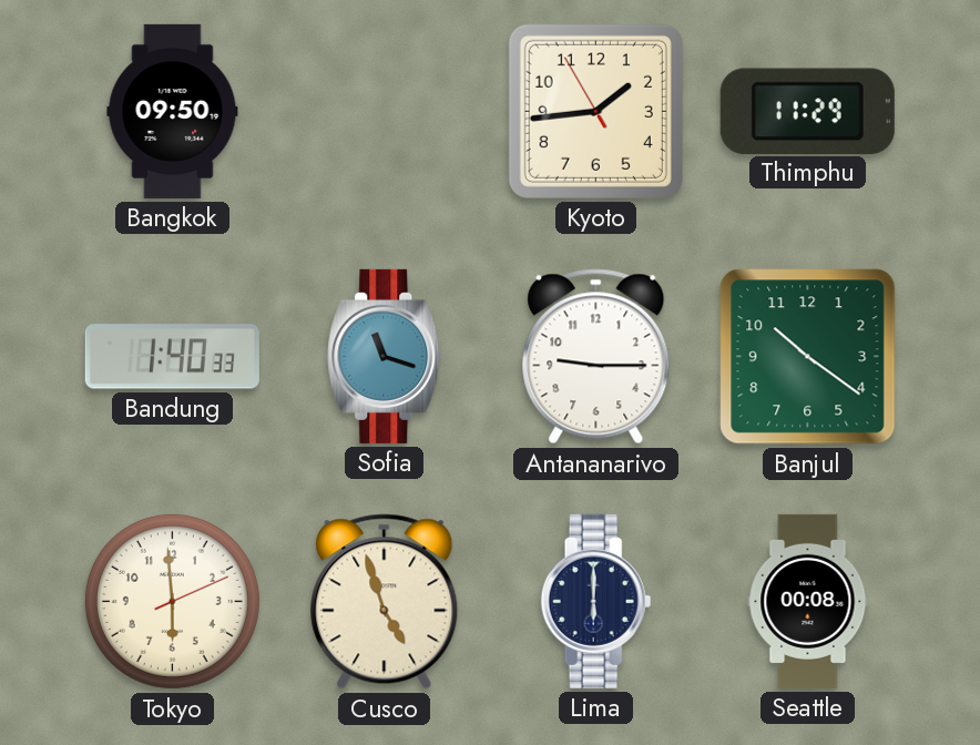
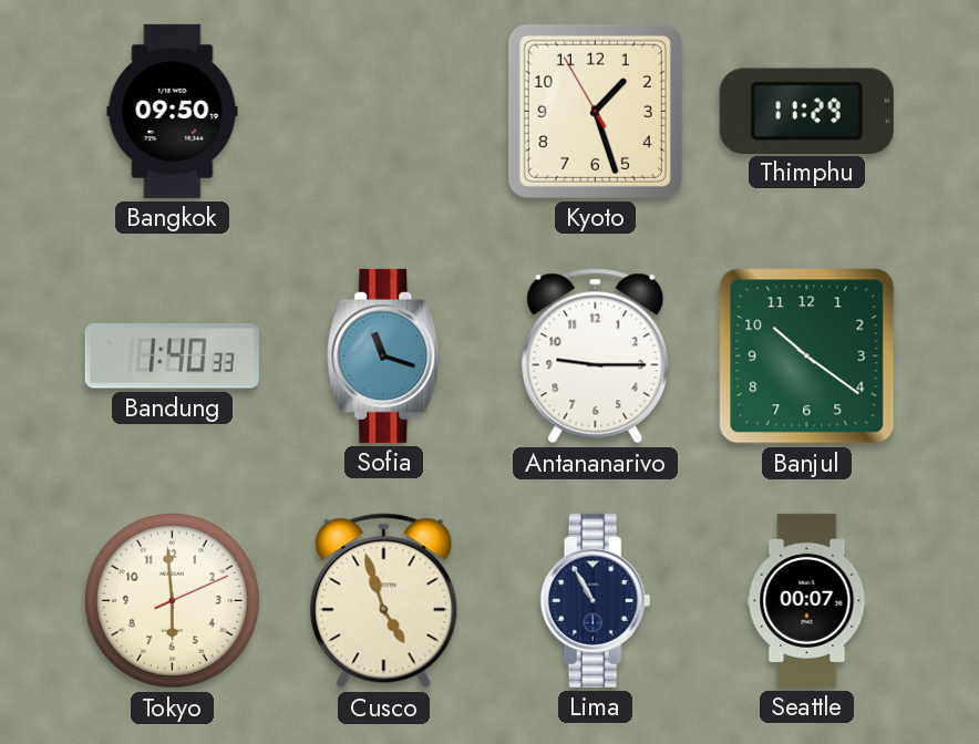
Kyoto: 1:43 -> 1:26
Lima: 6:00 -> 10:55
Seattle: 00:08 -> 00:07
